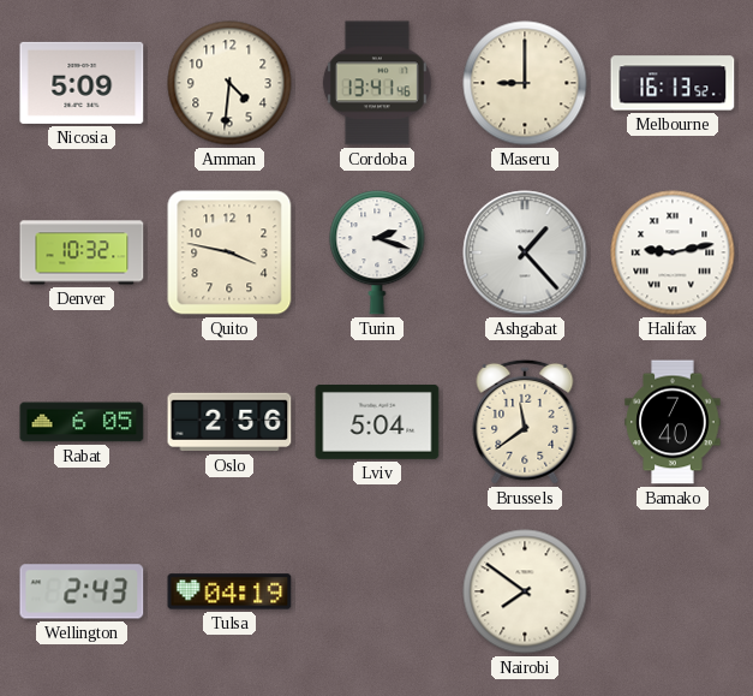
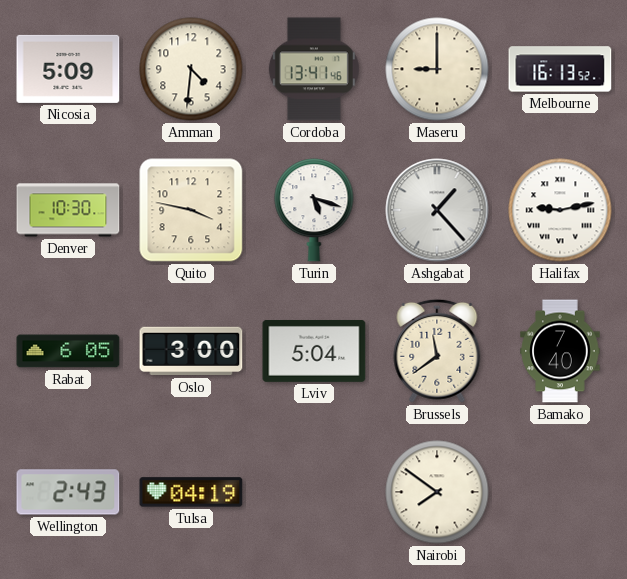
Denver: 10:32 -> 10:30
Turin: 2:18 -> 5:18
Oslo: 2:56 -> 3:00
